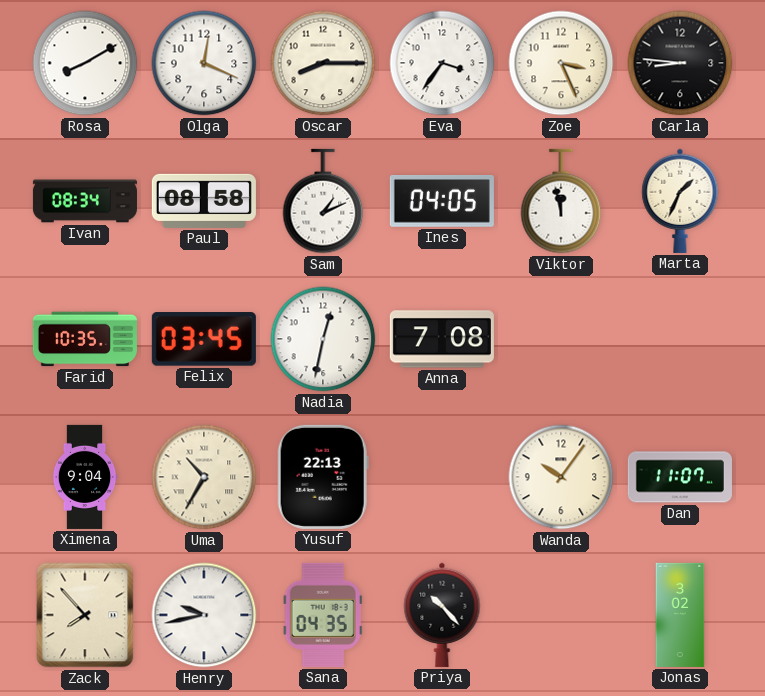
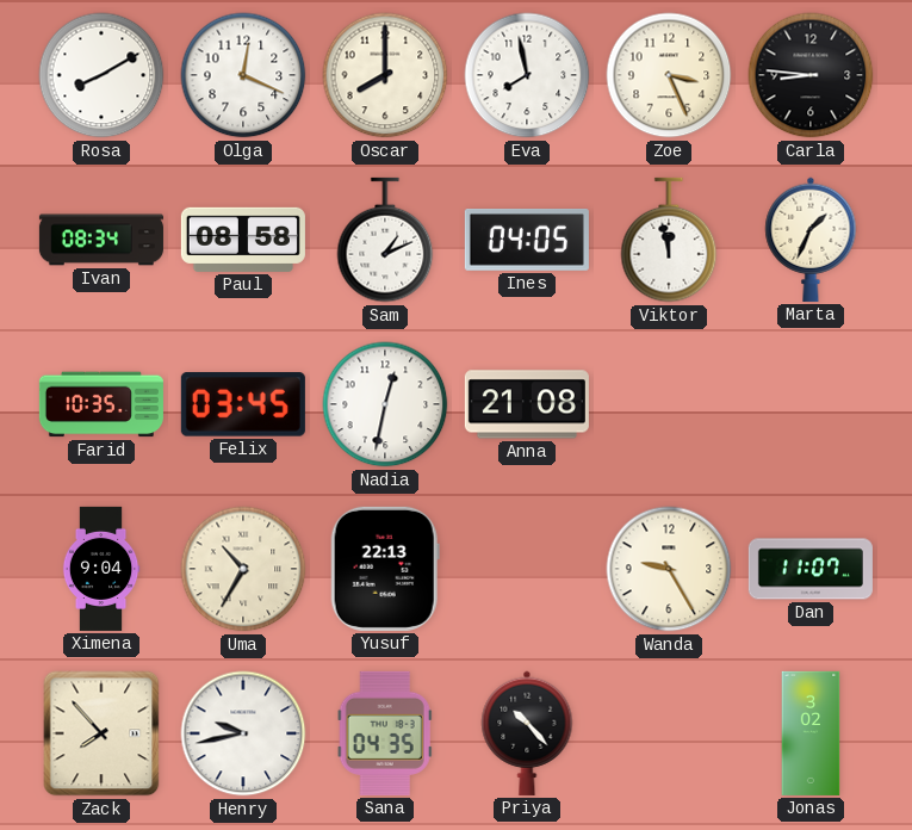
Oscar: 8:15 -> 8:00
Eva: 3:36 -> 7:58
Anna: 7:08 -> 21:08
Wanda: 10:06 -> 9:25
